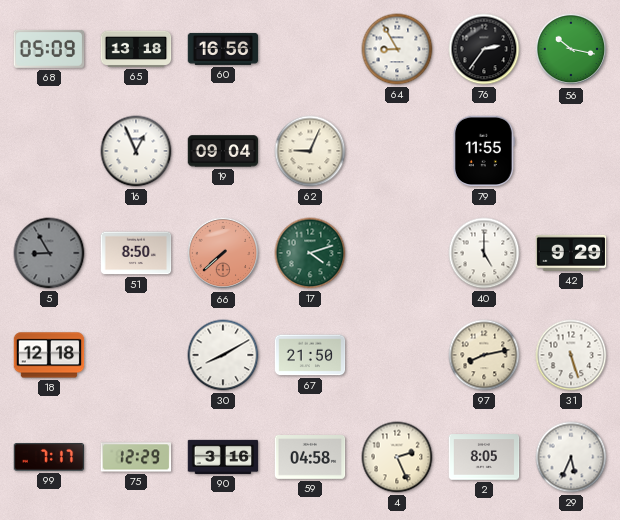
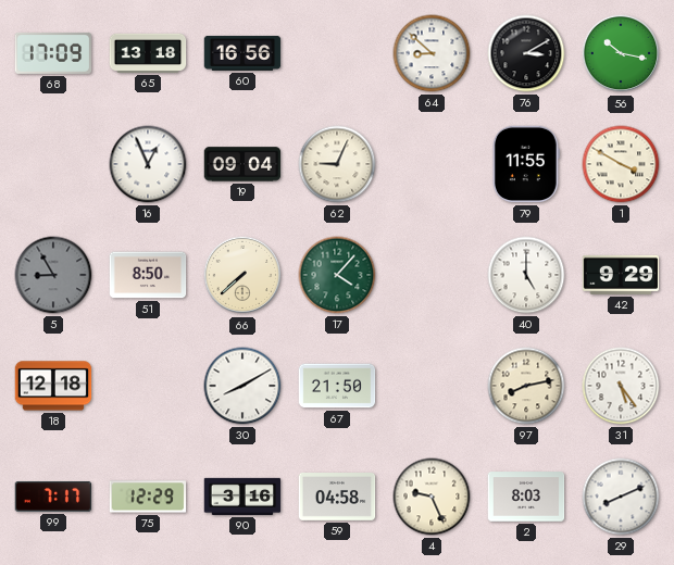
68: 05:09 -> 17:09
64: 8:55 -> 8:52
76: 2:36 -> 3:10
1: none -> 3:50
66 dial: salmon -> cream
17: 4:12 -> 4:07
31: 5:27 -> 5:24
4: 2:26 -> 9:26
2: 8:05 -> 8:03
29: 5:34 -> 8:11
